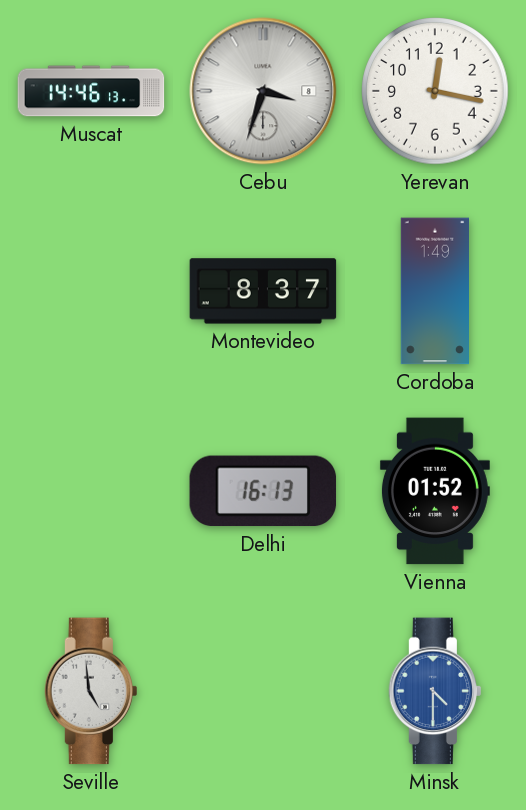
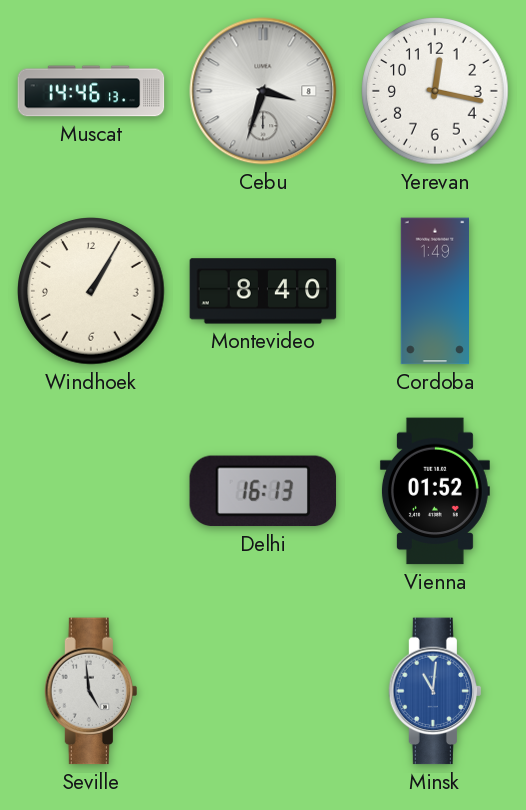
Windhoek: none -> 1:05
Montevideo: 8:37 -> 8:40
Minsk: 4:30 -> 11:01
